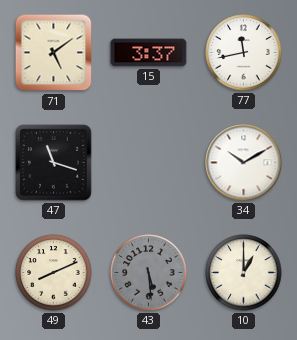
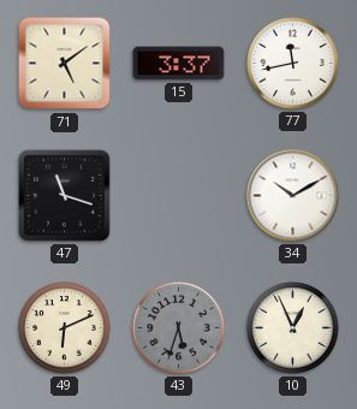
49: 8:11 -> 6:11
43: 5:29 -> 5:33
10: 1:00 -> 12:56
